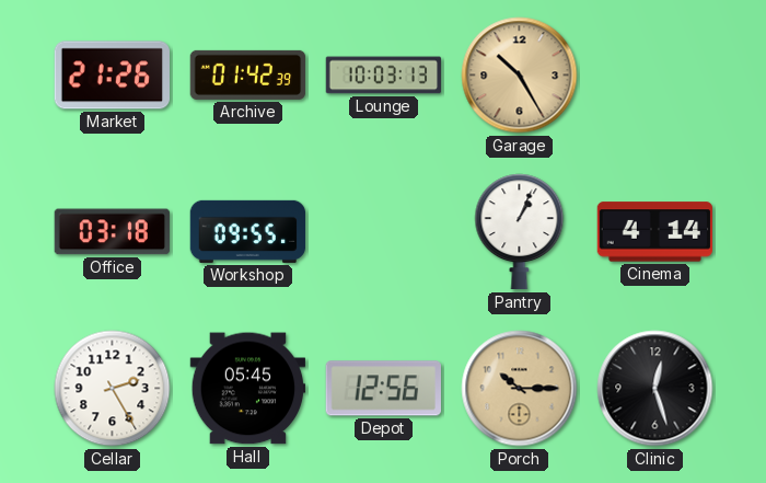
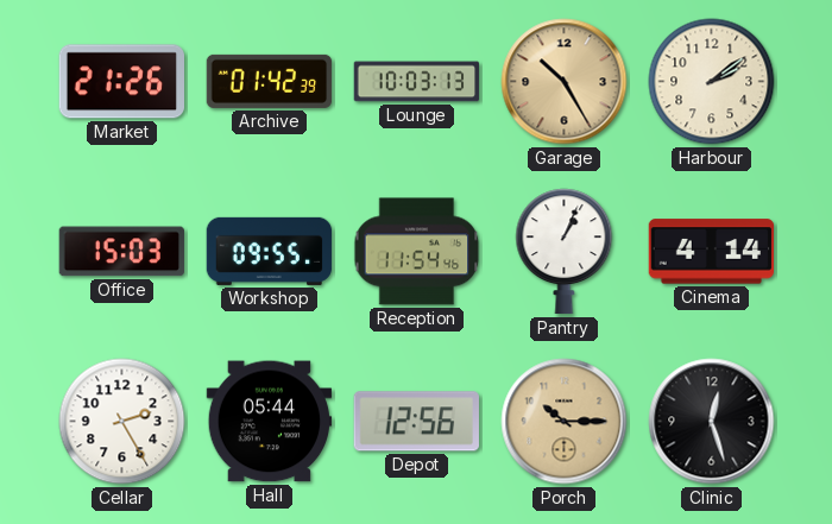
Harbour: none -> 2:09
Office: 03:18 -> 15:03
Reception: none -> 11:54
Hall: 05:45 -> 05:44
